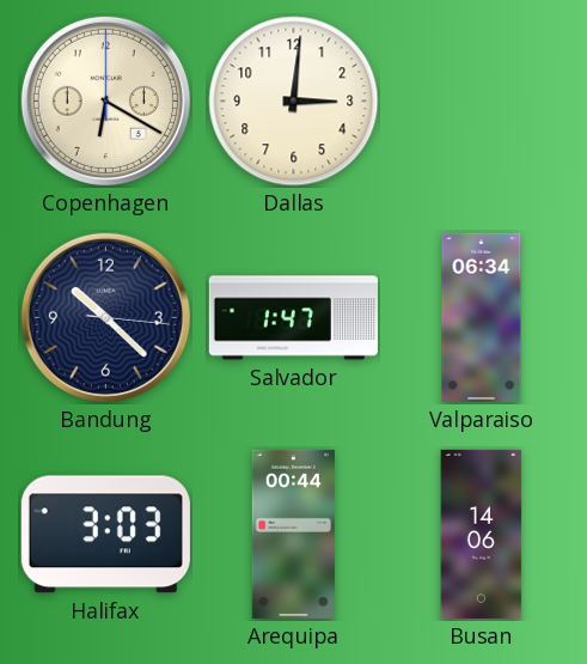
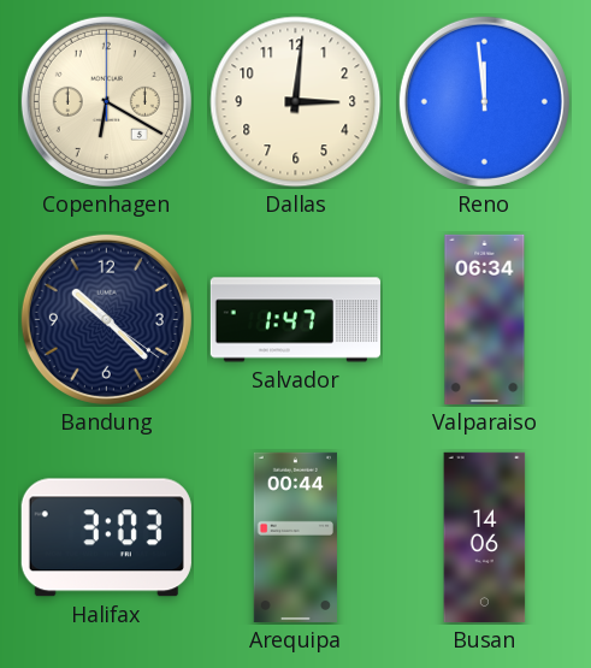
Reno: none -> 11:59
Bandung: 10:22:16 -> 10:22:21
